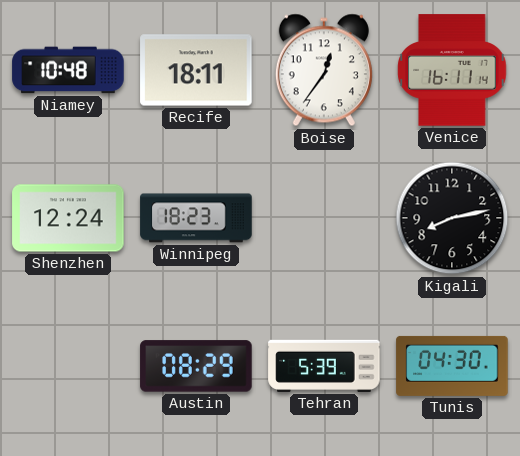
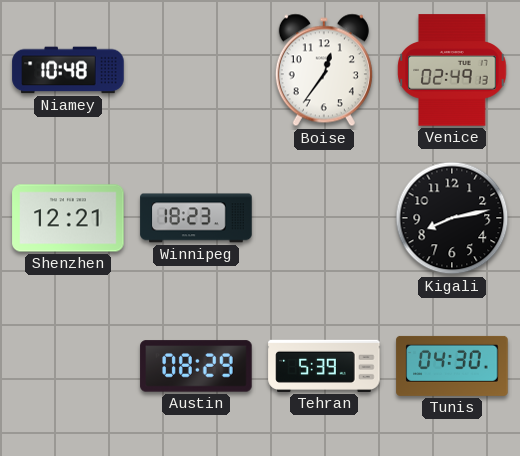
Recife: 18:11 -> none
Venice: 16:11 -> 02:49
Shenzhen: 12:24 -> 12:21
